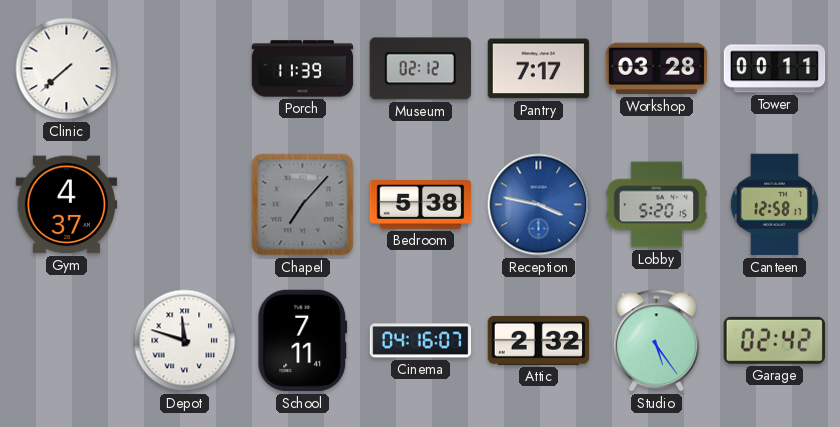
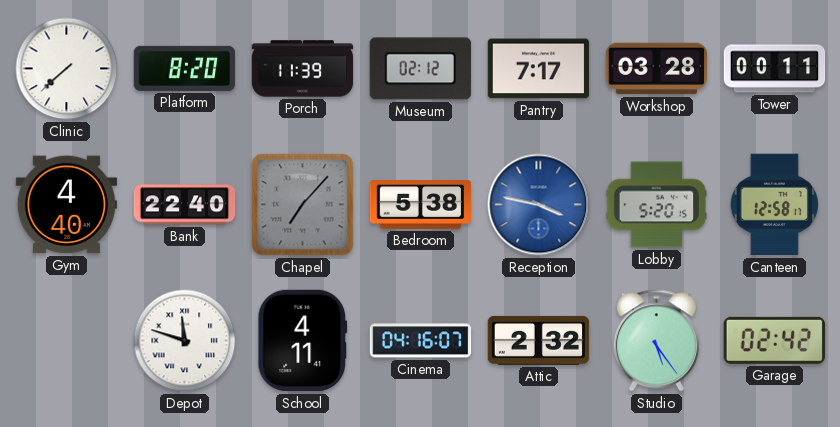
Platform: none -> 8:20
Gym: 4:37 -> 4:40
Bank: none -> 22:40
School: 7:11 -> 4:11
